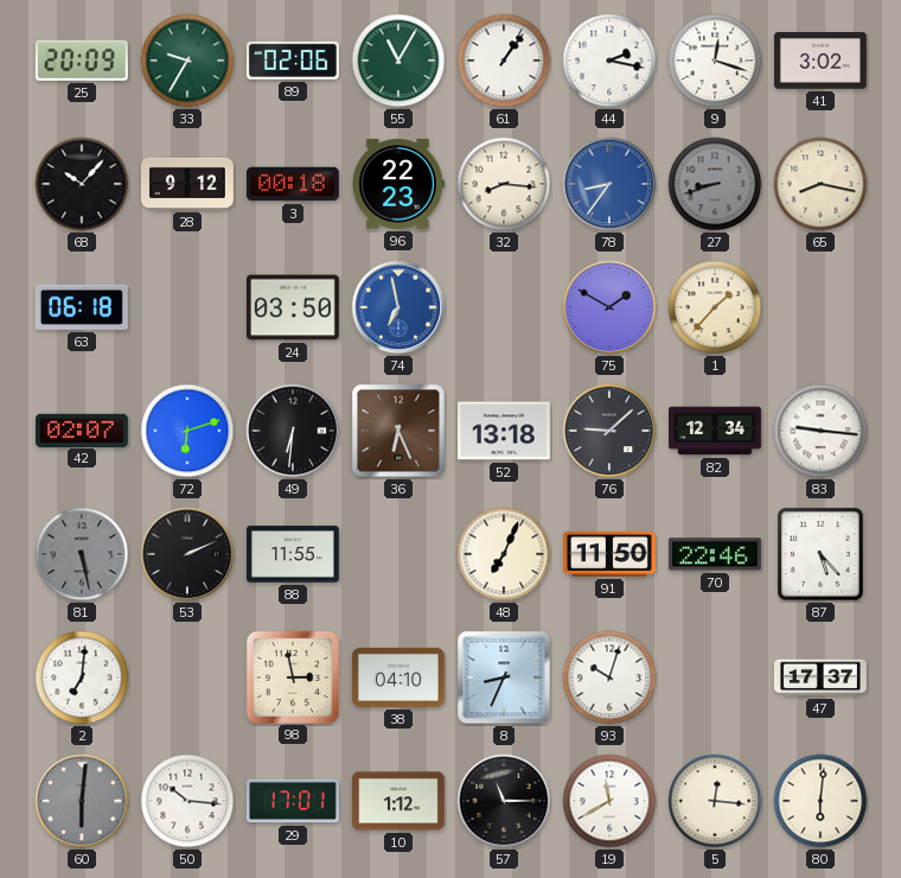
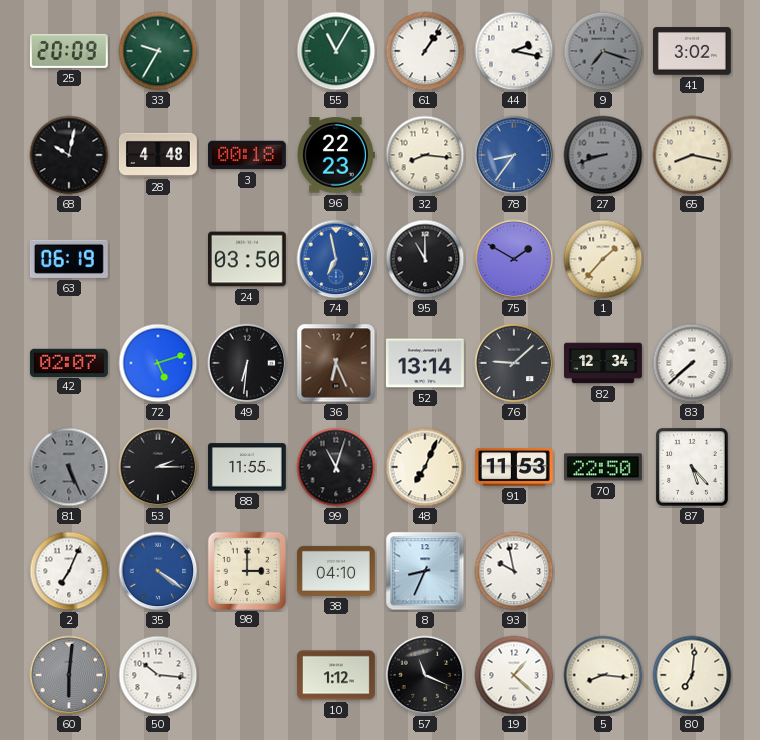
89: 02:06 -> none
9: 12:18 -> 7:18
9 dial: white -> grey
68: 10:07 -> 10:02
28: 9:12 -> 4:48
63: 06:18 -> 06:19
95: none -> 11:00
72: 6:12 -> 5:12
52: 13:18 -> 13:14
83: 9:16 -> 7:38
81: 5:28 -> 5:26
53: 2:11 -> 2:15
99: none -> 11:03
91: 11:50 -> 11:53
70: 22:46 -> 22:50
2: 7:01 -> 7:04
35: none -> 4:21
98: 2:58 -> 3:00
93: 10:03 -> 9:58
47: 17:37 -> none
29: 17:01 -> none
57: 11:15 -> 11:19
19: 11:40 -> 1:22
5: 12:16 -> 8:16
80: 6:01 -> 7:01
